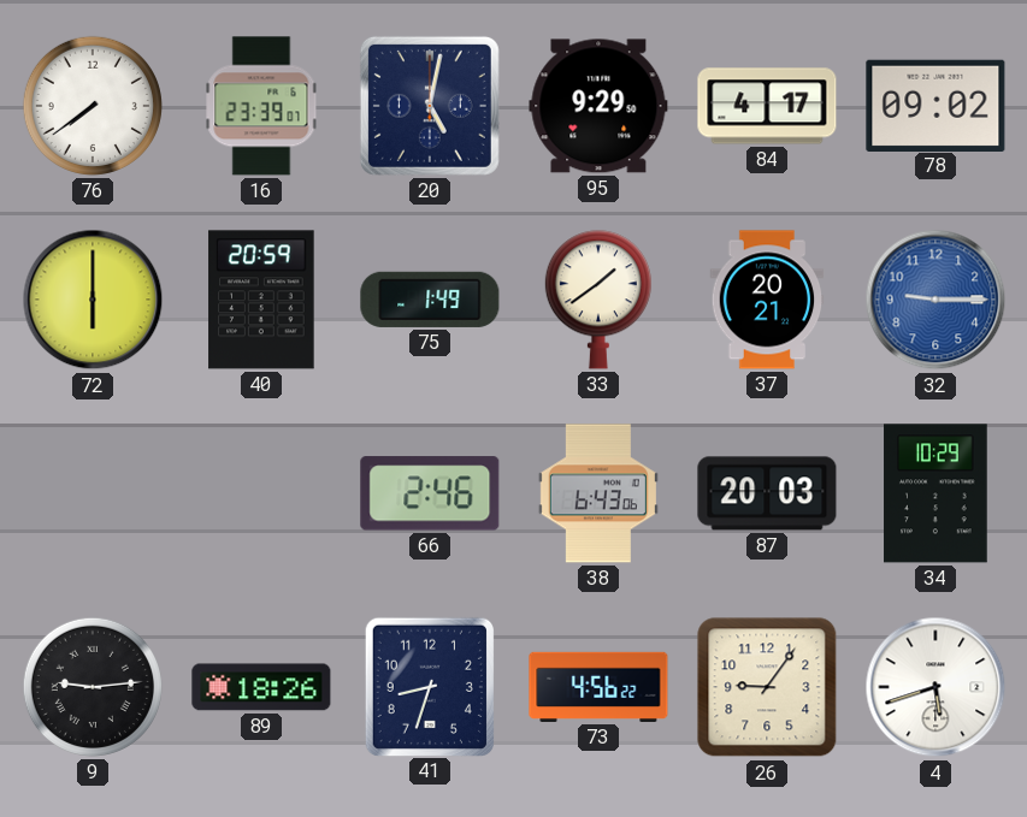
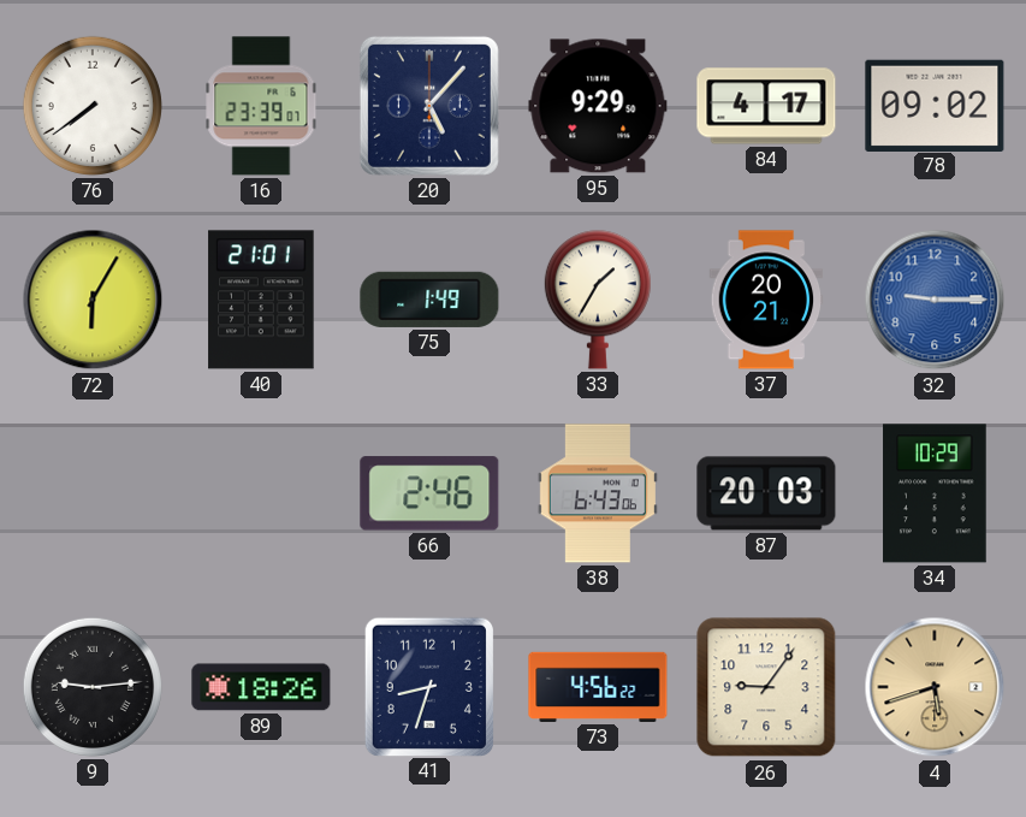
20: 5:02 -> 5:07
72: 6:00 -> 6:05
40: 20:59 -> 21:01
33: 1:39 -> 1:35
4 dial: white -> champagne
